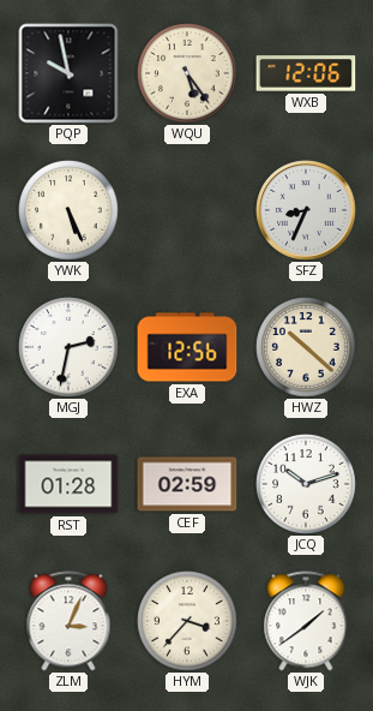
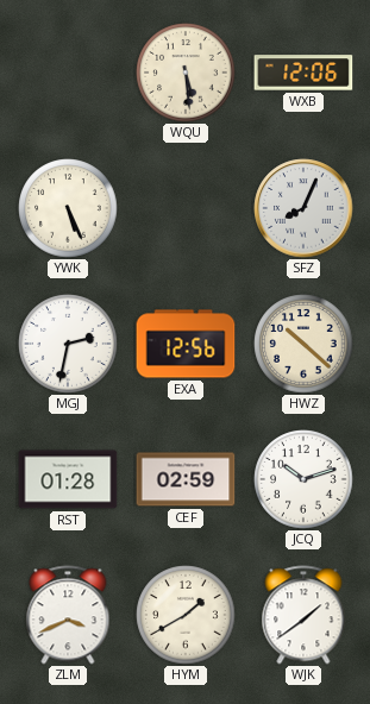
PQP: 9:58 -> none
WQU: 5:24 -> 5:29
SFZ: 8:34 -> 8:04
ZLM: 3:04 -> 3:41
HYM: 3:37 -> 1:40
